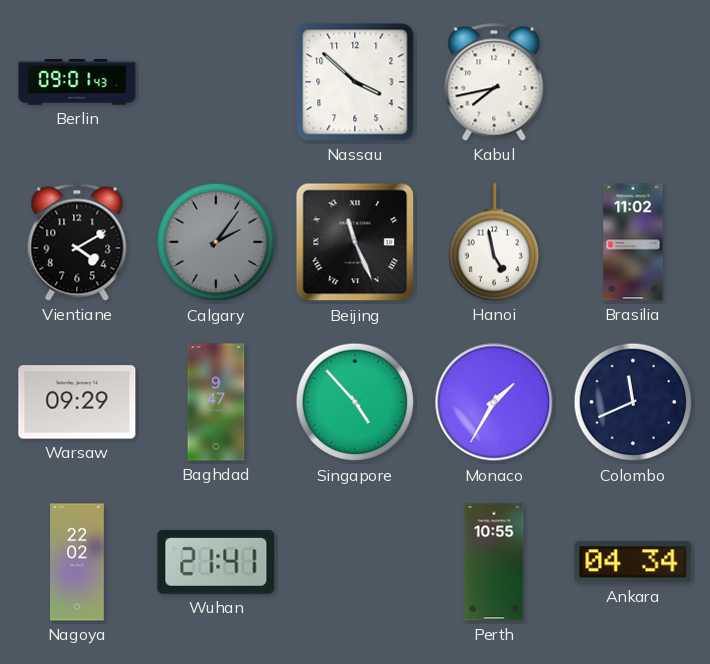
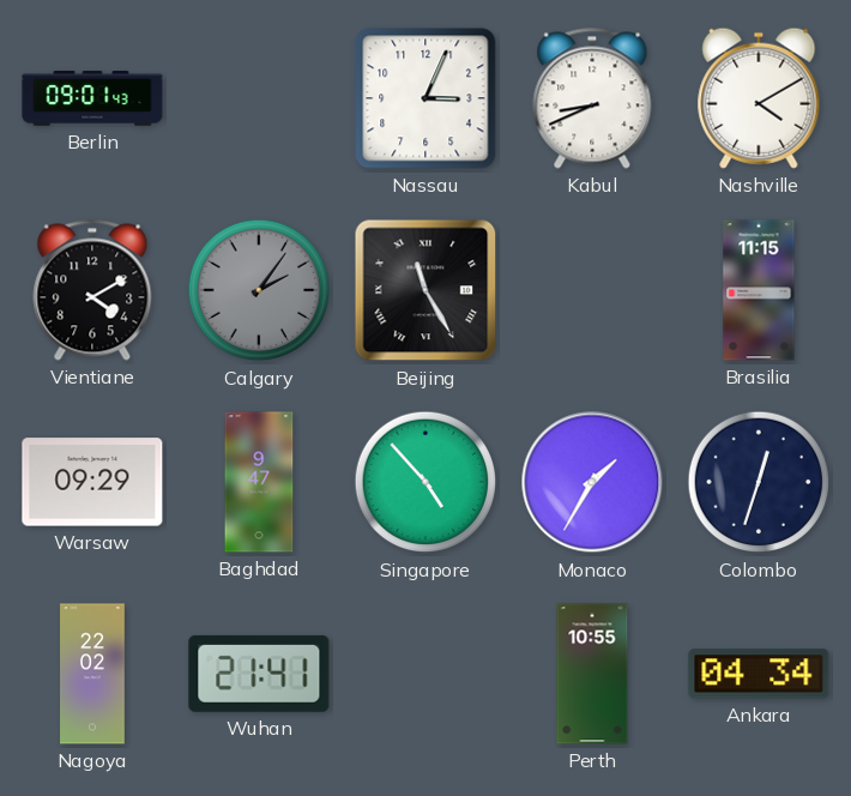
Nassau: 3:52 -> 3:04
Kabul: 7:43 -> 8:41
Nashville: none -> 4:10
Beijing: 11:26 -> 11:25
Hanoi: 4:58 -> none
Brasilia: 11:02 -> 11:15
Colombo: 11:41 -> 12:33
